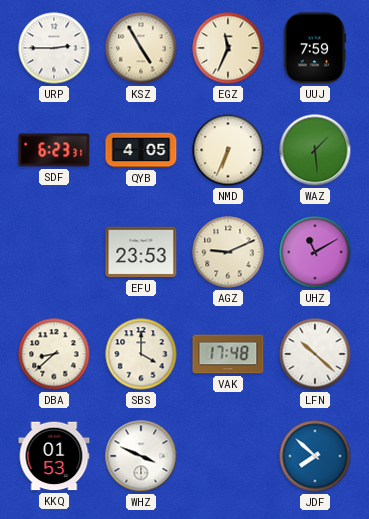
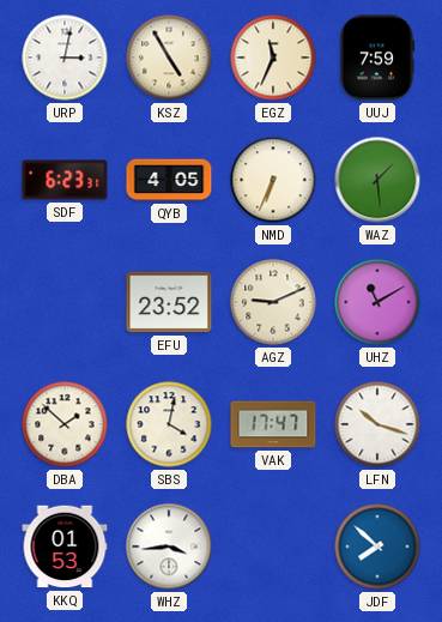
URP: 2:45 -> 3:02
EFU: 23:53 -> 23:52
DBA: 8:38 -> 1:52
SBS: 4:00 -> 4:02
VAK: 17:48 -> 17:47
LFN: 10:22 -> 10:18
WHZ: 3:49 -> 3:44
